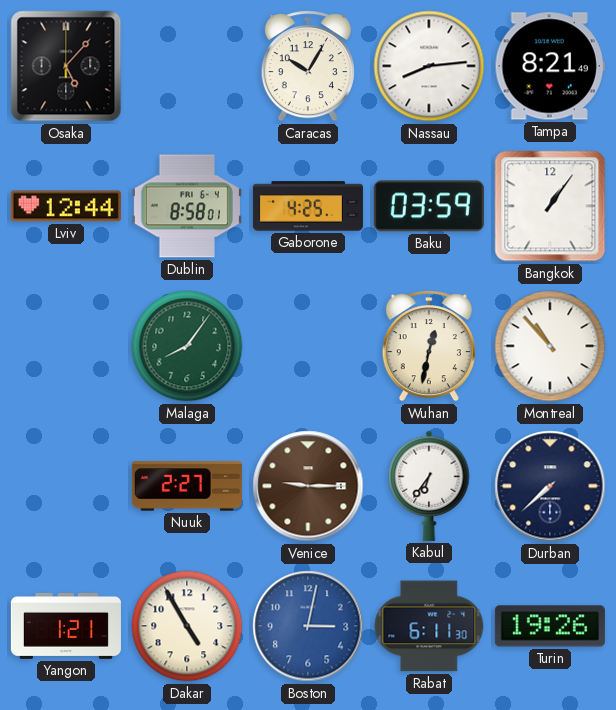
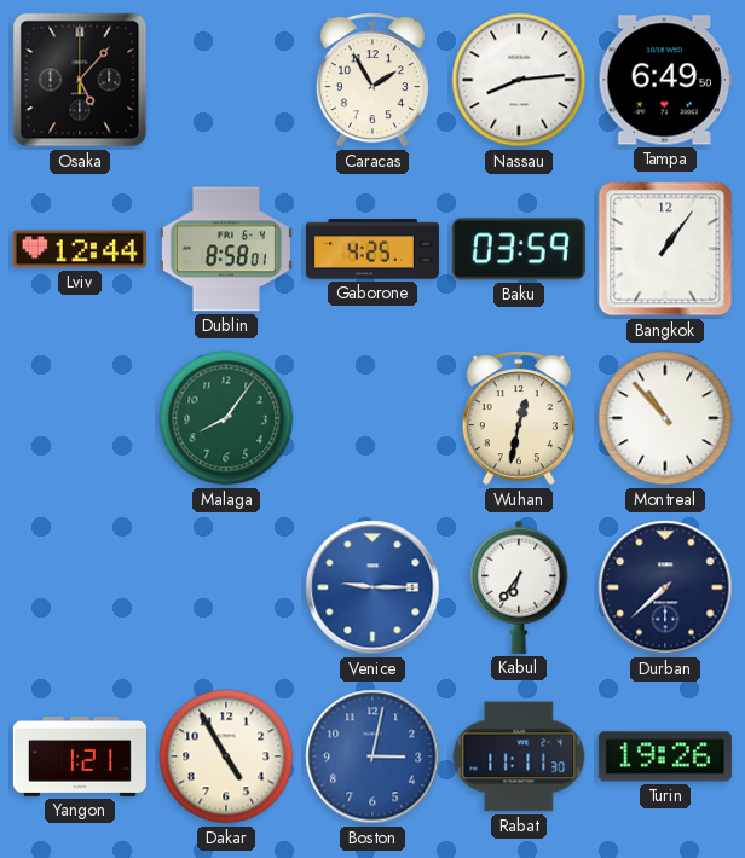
Caracas: 10:05 -> 1:55
Tampa: 8:21 -> 6:49
Nuuk: 2:27 -> none
Venice dial: brown -> blue
Rabat: 6:11 -> 11:11
